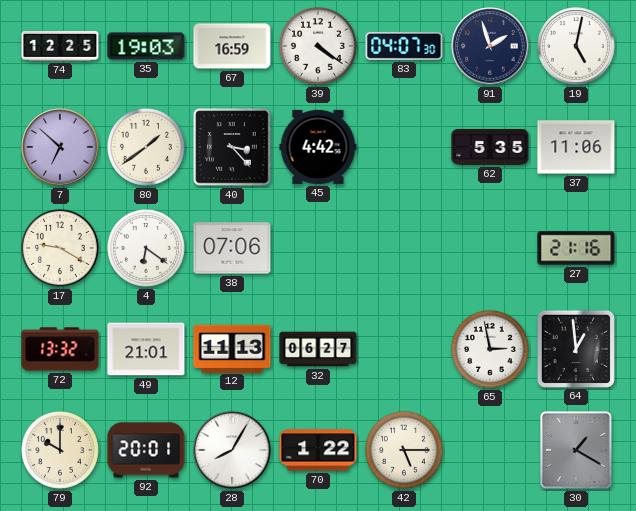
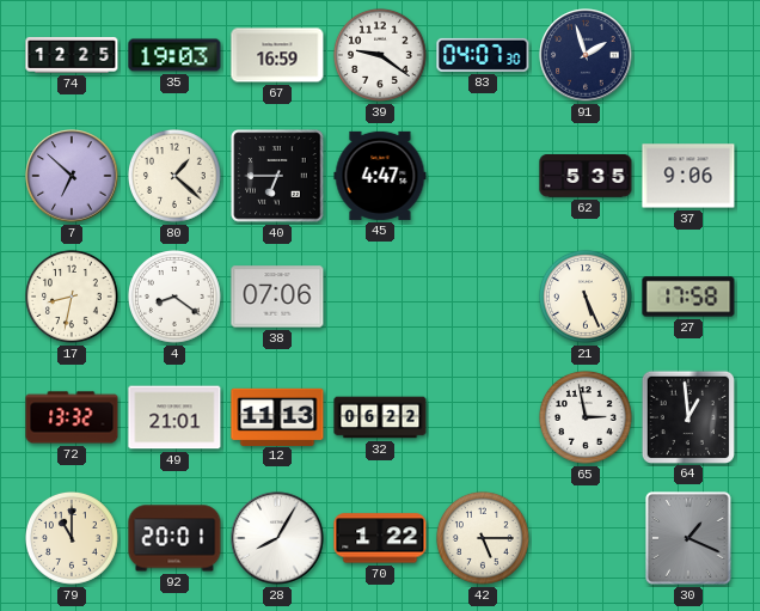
39: 4:21 -> 9:21
19: 5:02 -> none
80: 1:39 -> 1:22
40: 3:23 -> 6:45
45: 4:42 -> 4:47
37: 11:06 -> 9:06
17: 9:20 -> 8:32
4: 6:21 -> 8:21
21: none -> 5:26
27: 21:16 -> 17:58
32: 06:27 -> 06:22
79: 10:00 -> 11:00
30: 1:20 -> 1:19
